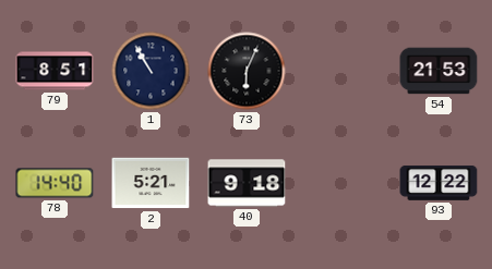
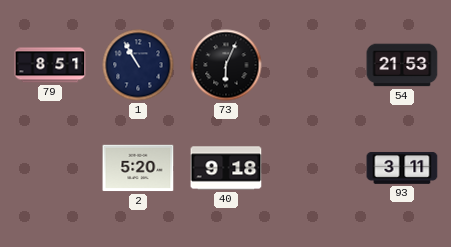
78: 14:40 -> none
2: 5:21 -> 5:20
93: 12:22 -> 3:11
